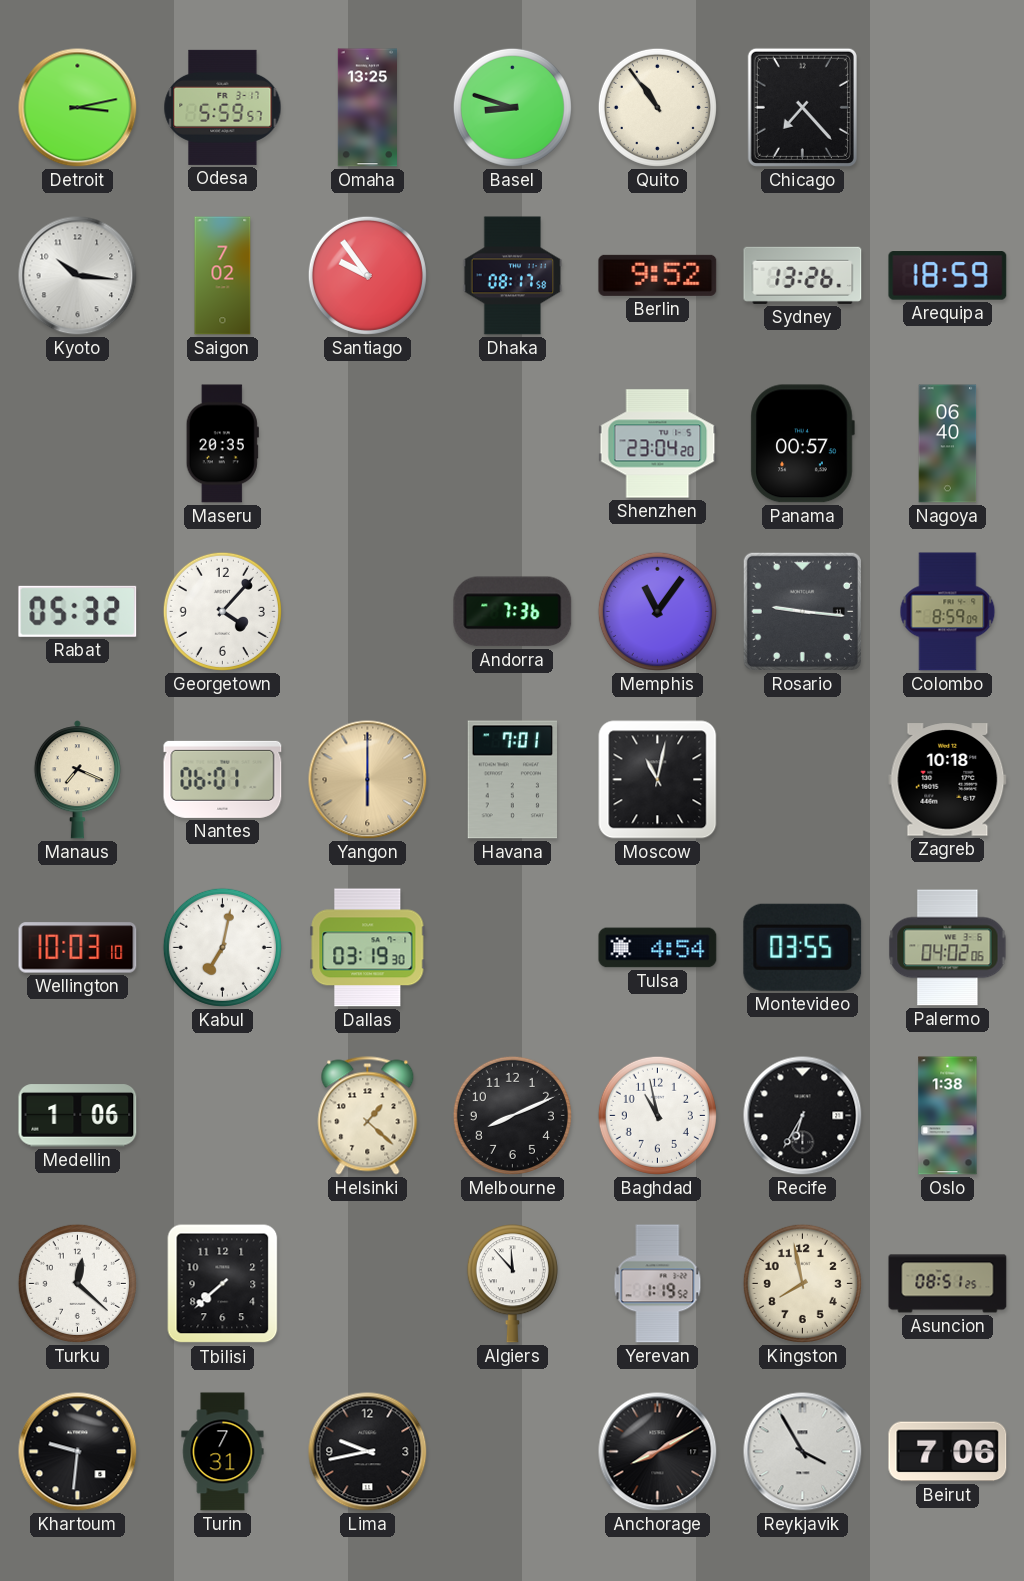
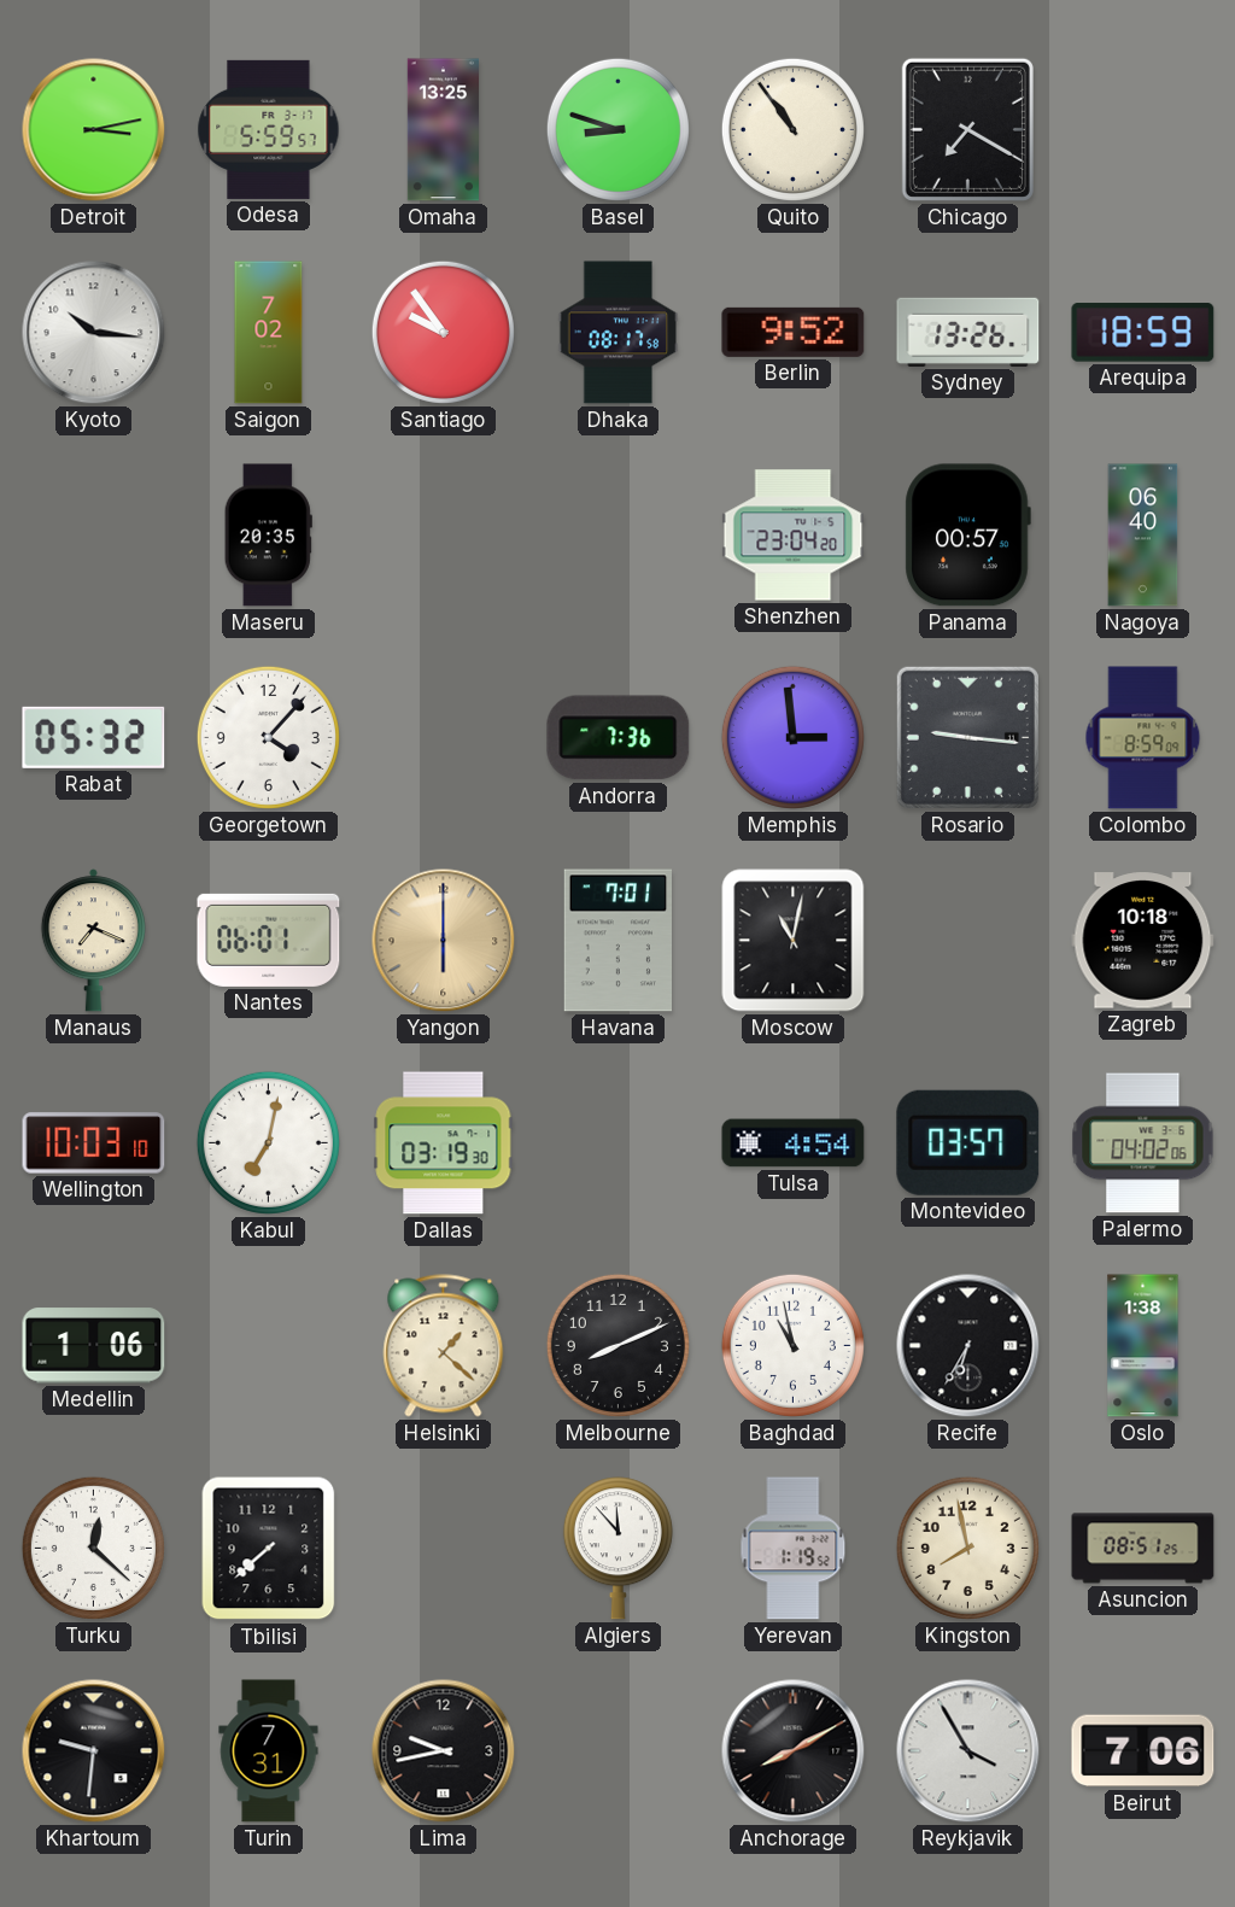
Chicago: 7:23 -> 7:20
Memphis: 11:06 -> 2:59
Montevideo: 03:55 -> 03:57
